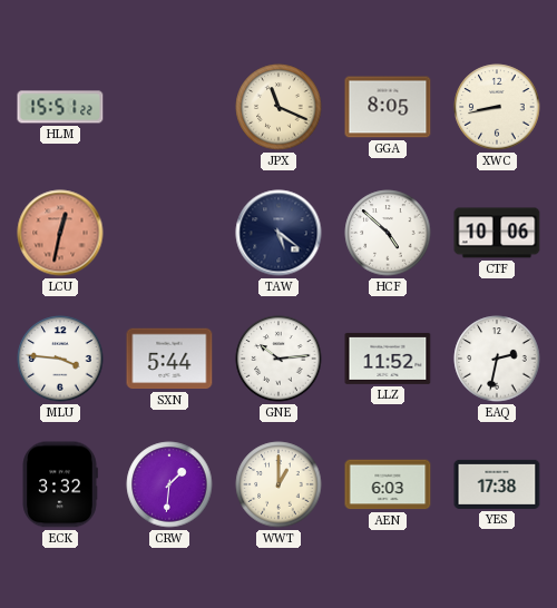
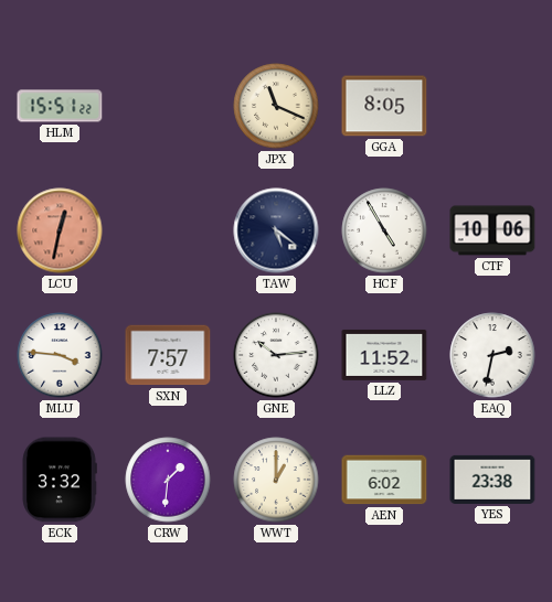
XWC: 8:43 -> none
HCF: 4:52 -> 4:55
SXN: 5:44 -> 7:57
AEN: 6:03 -> 6:02
YES: 17:38 -> 23:38
